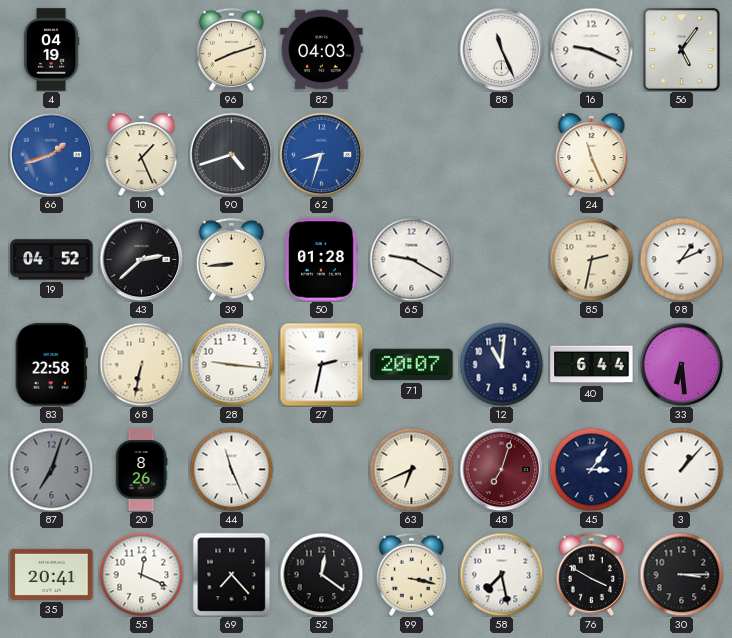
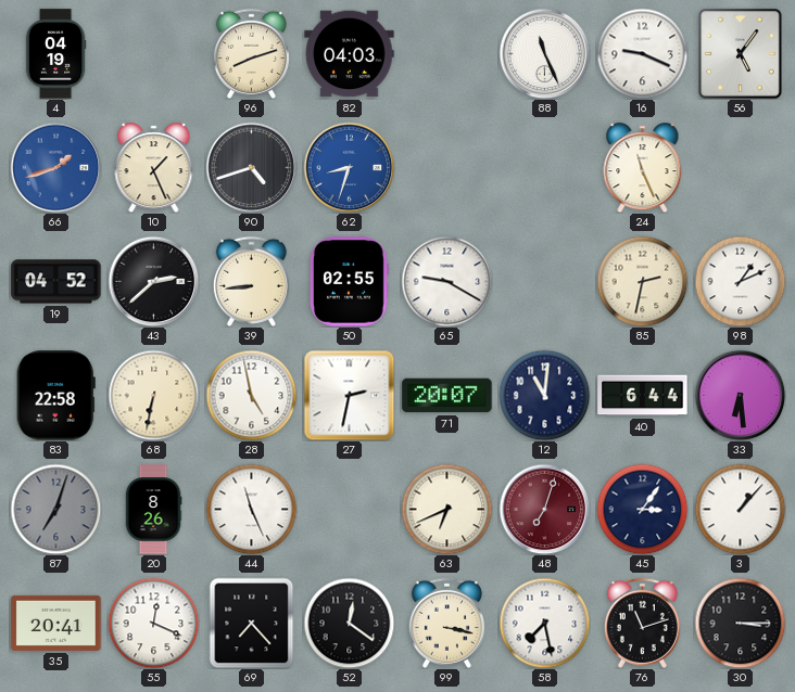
50: 01:28 -> 02:55
28: 9:16 -> 4:58
76: 3:50 -> 11:12
